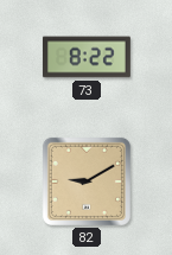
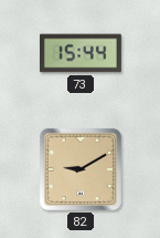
73: 8:22 -> 15:44
